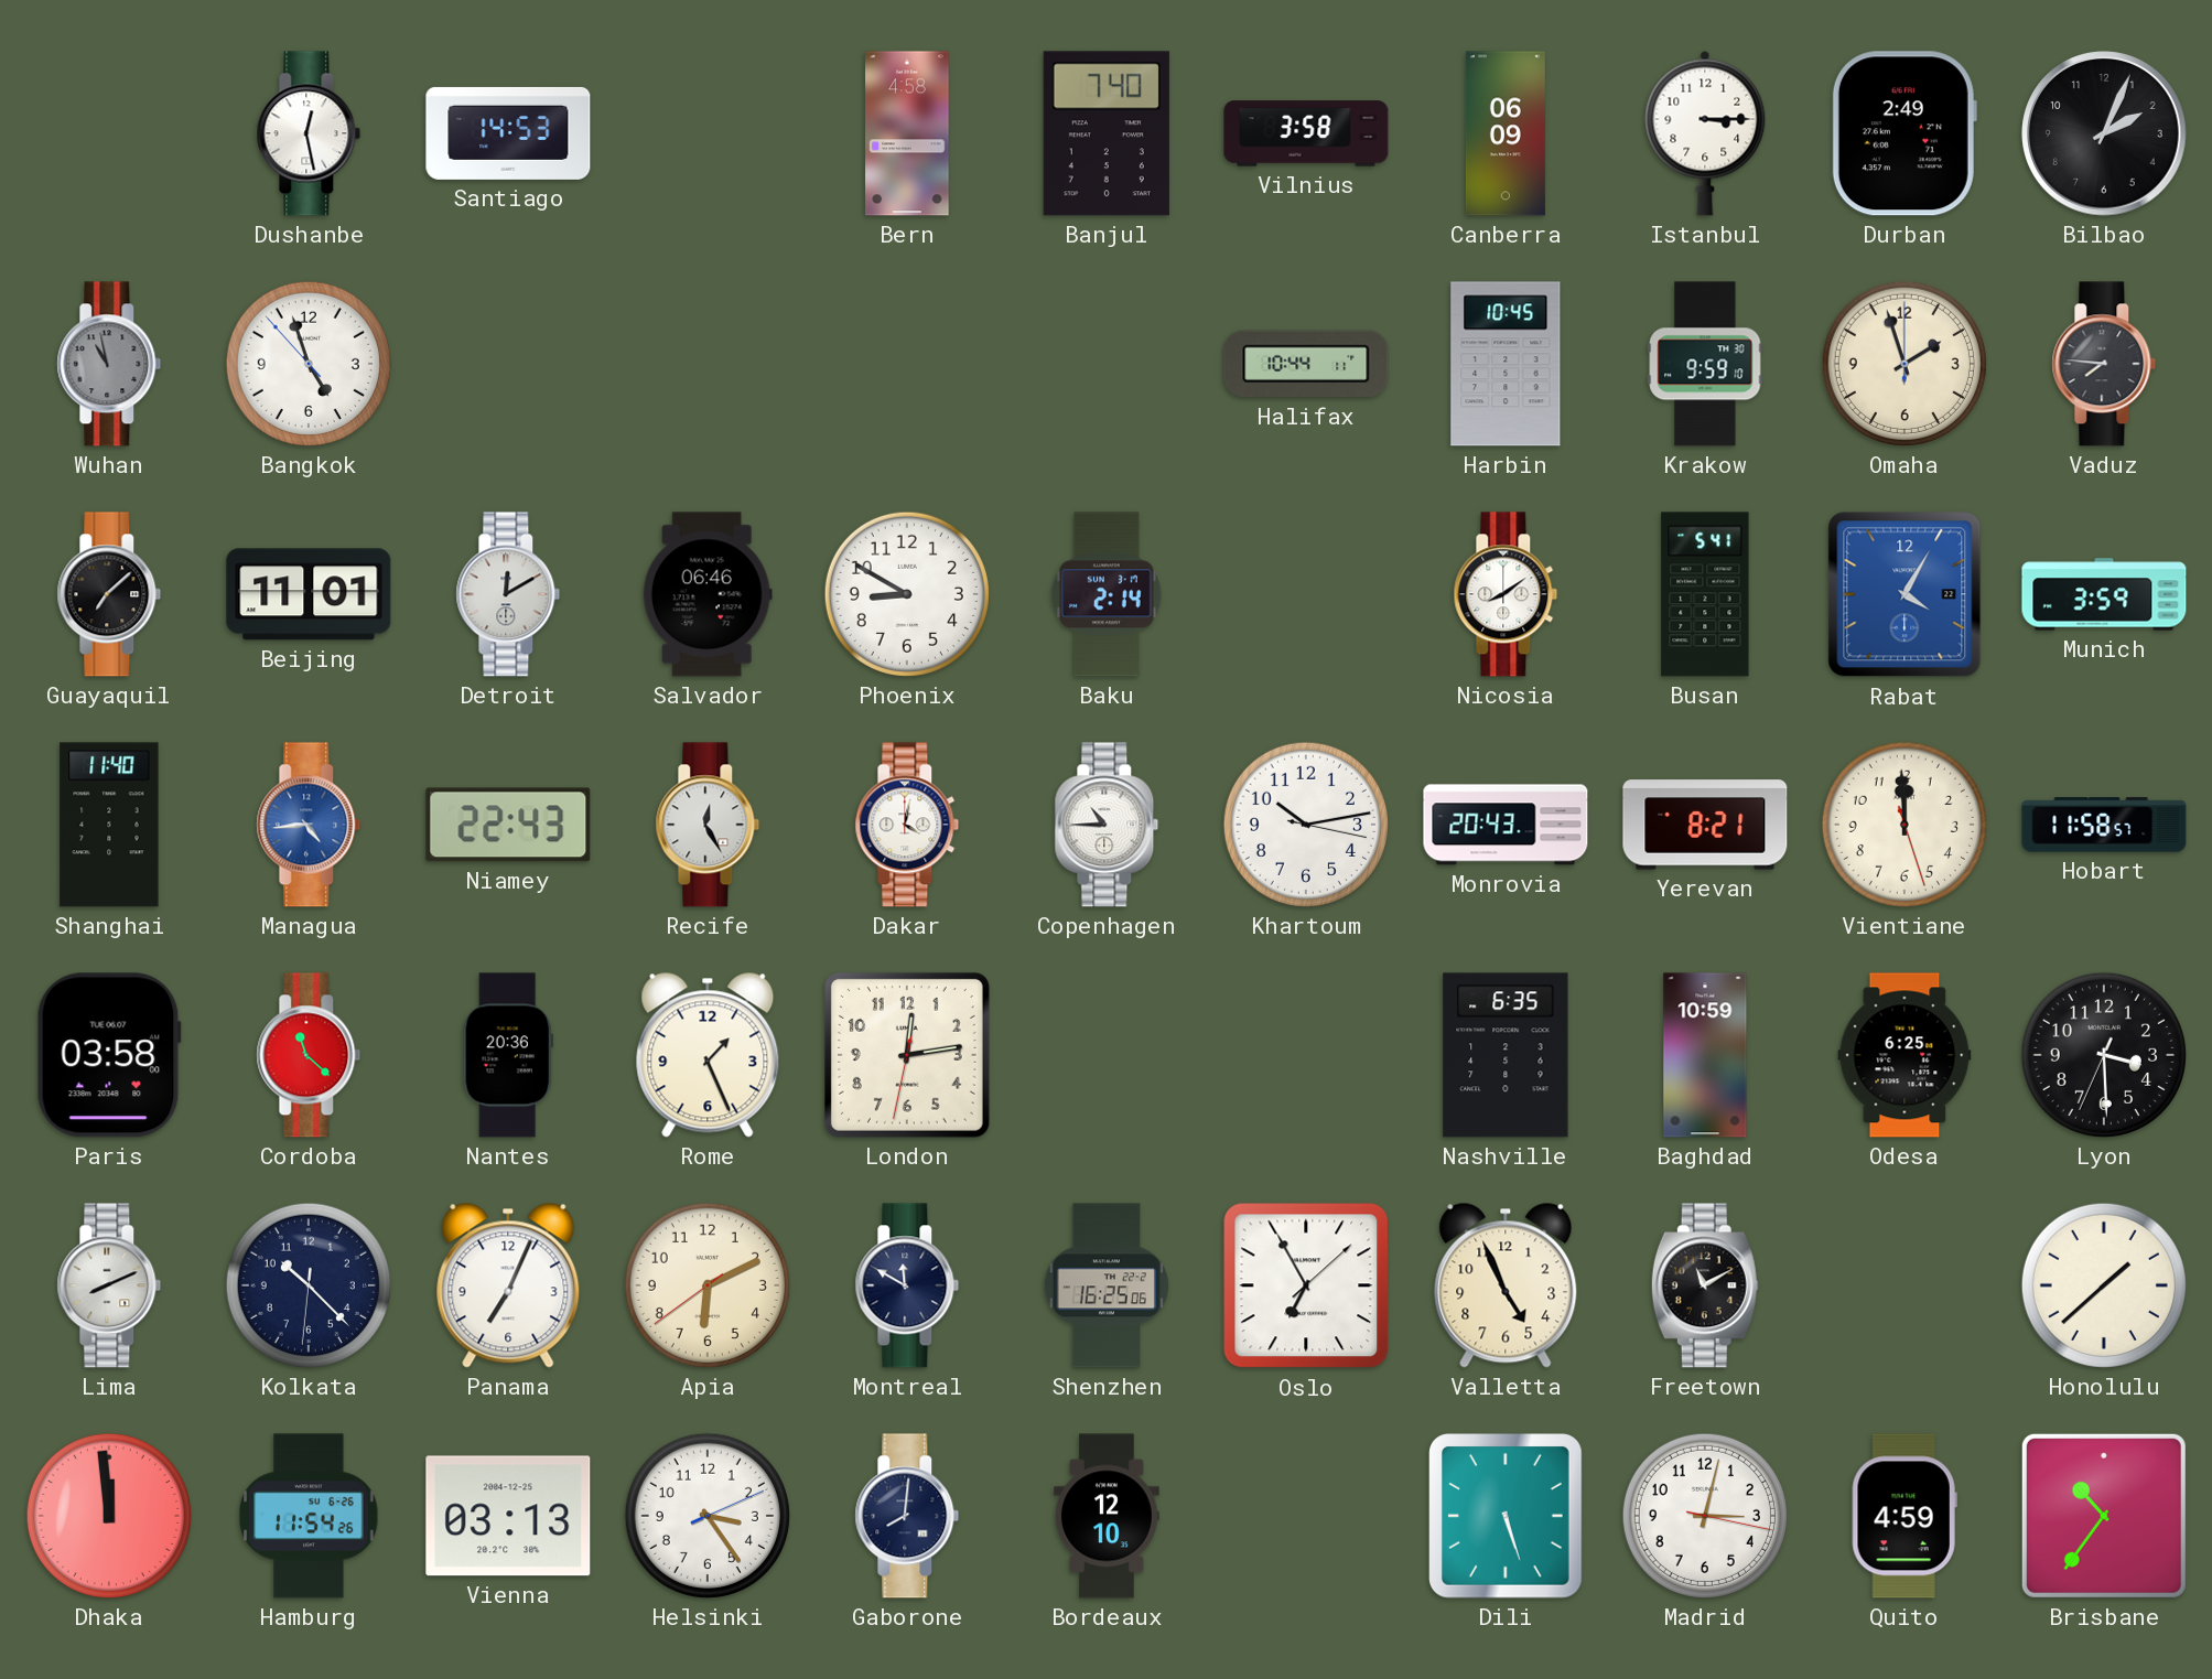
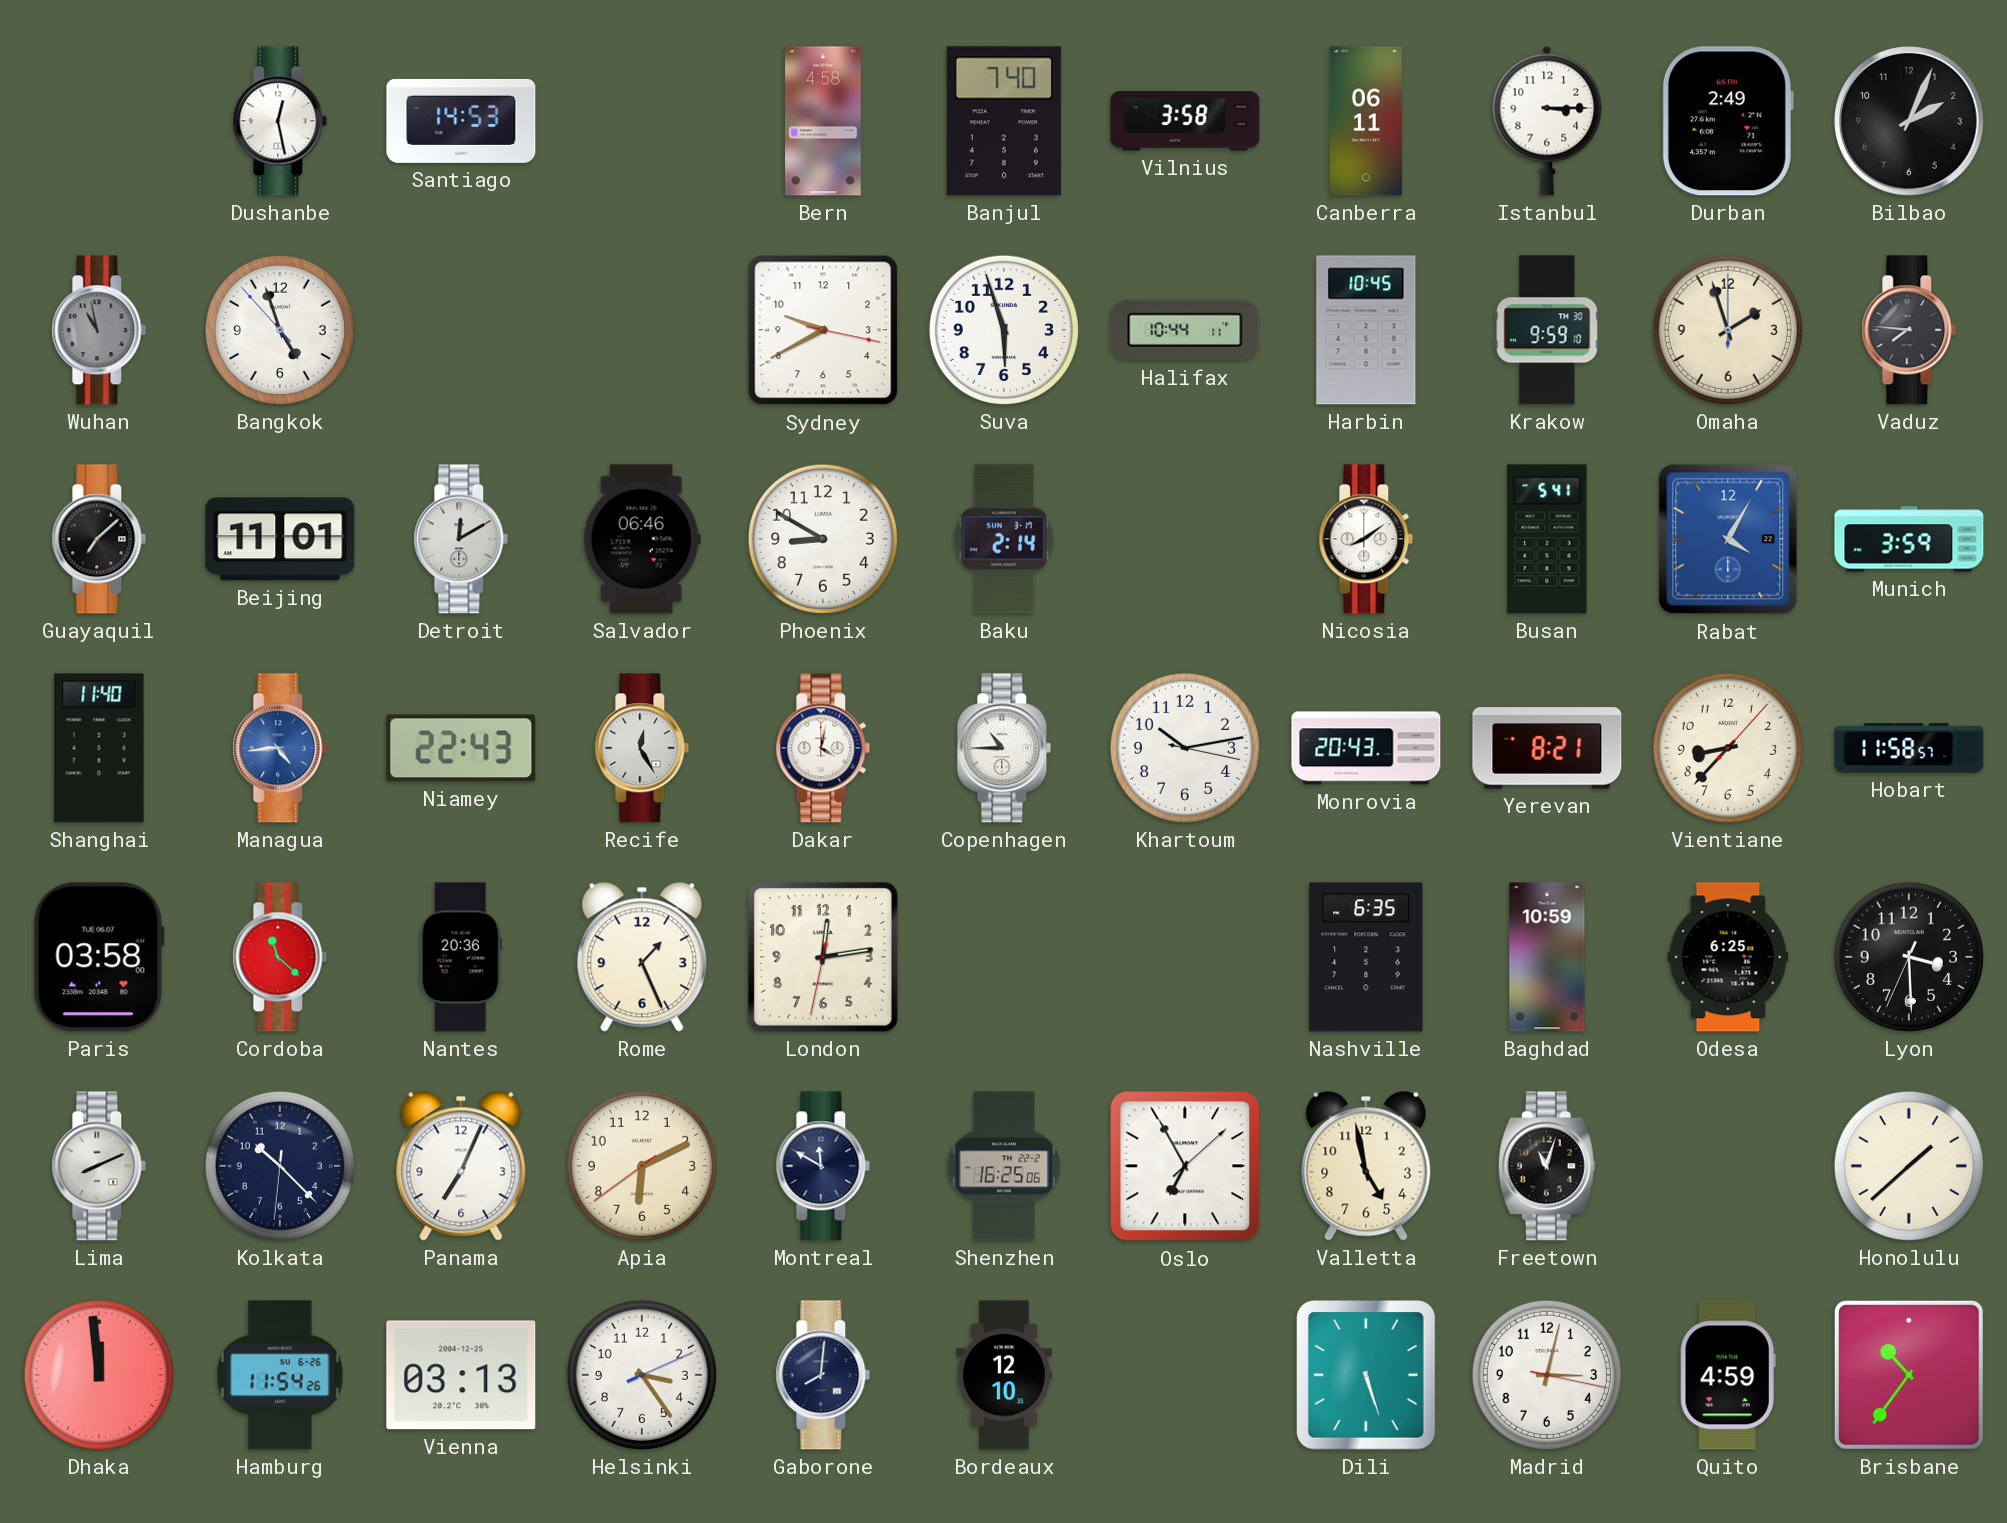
Canberra: 06:09 -> 06:11
Sydney: none -> 9:40
Suva: none -> 5:57
Vientiane: 11:59 -> 8:37
Valletta: 4:56 -> 4:58
Freetown: 11:10 -> 11:03
